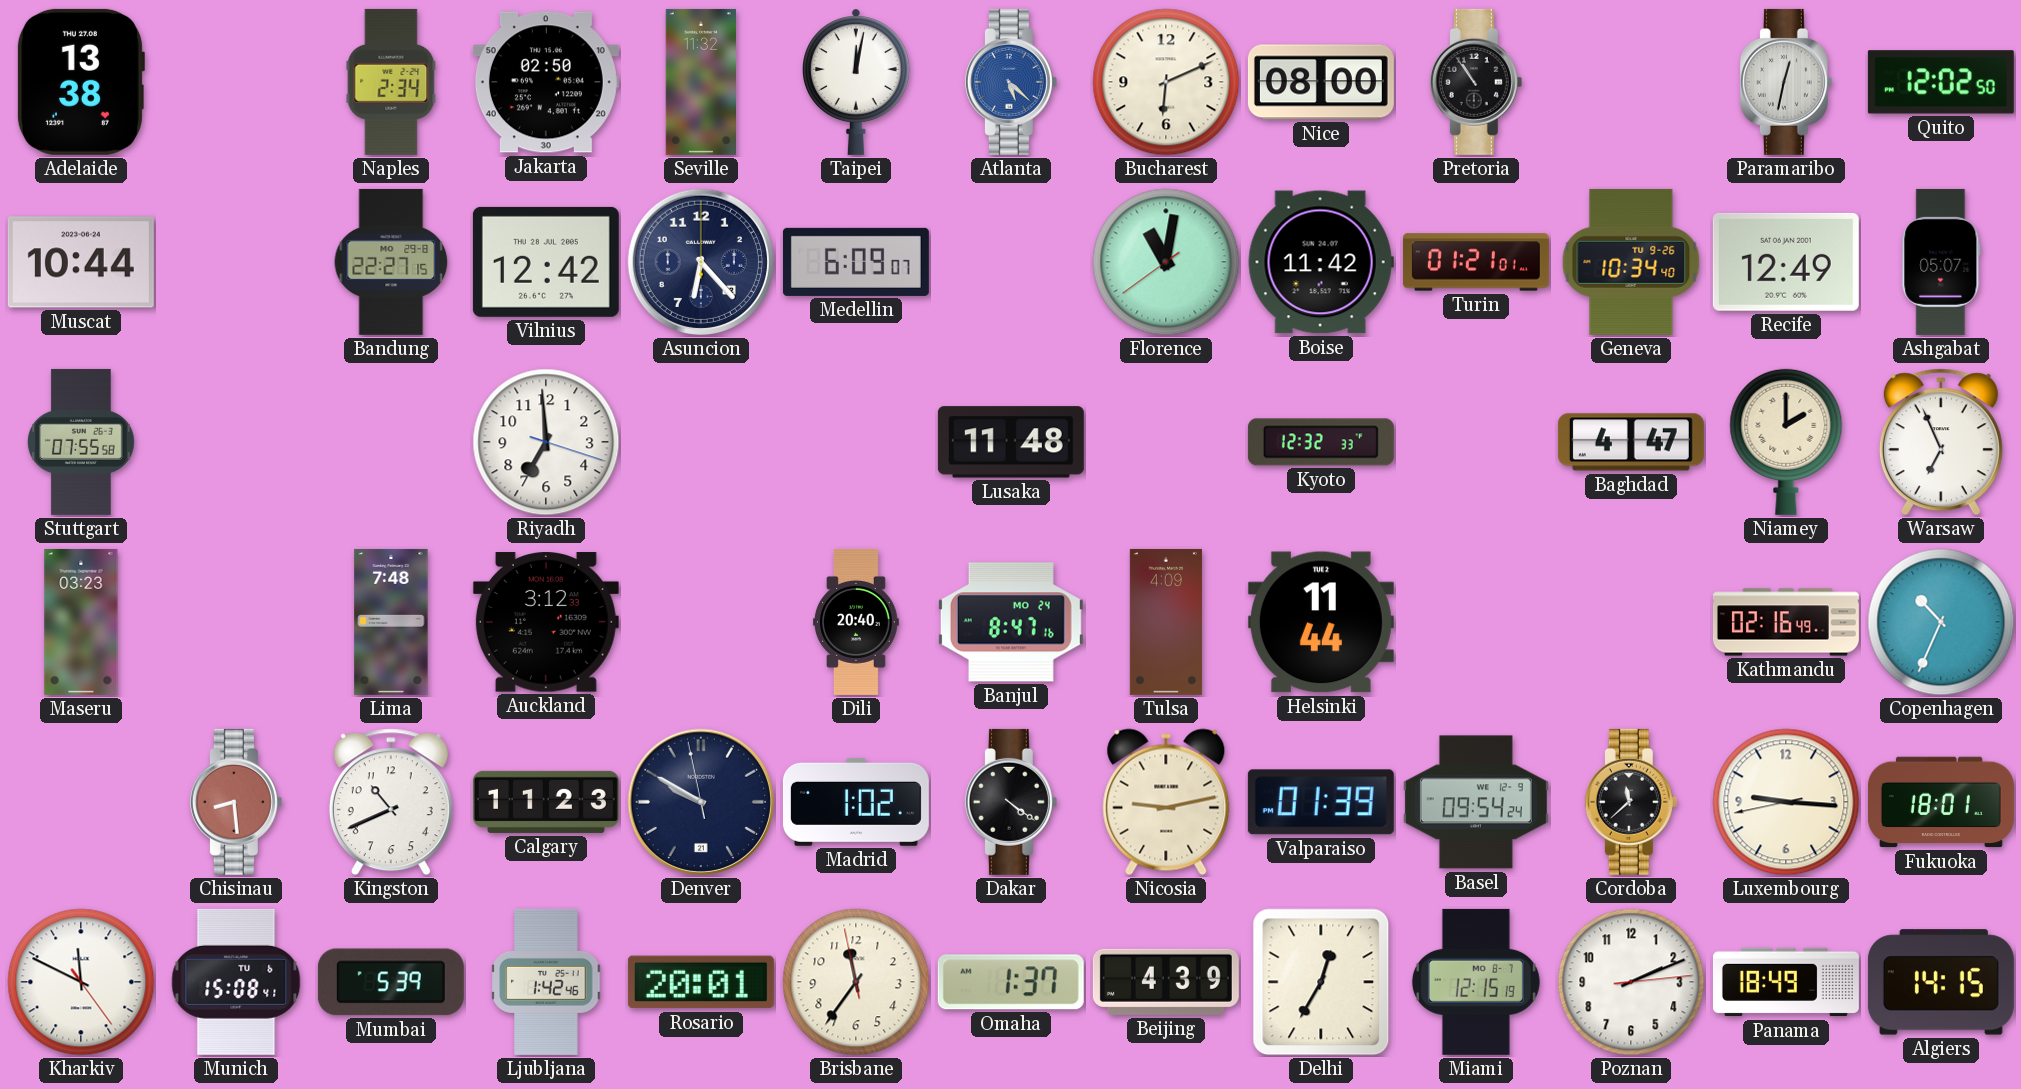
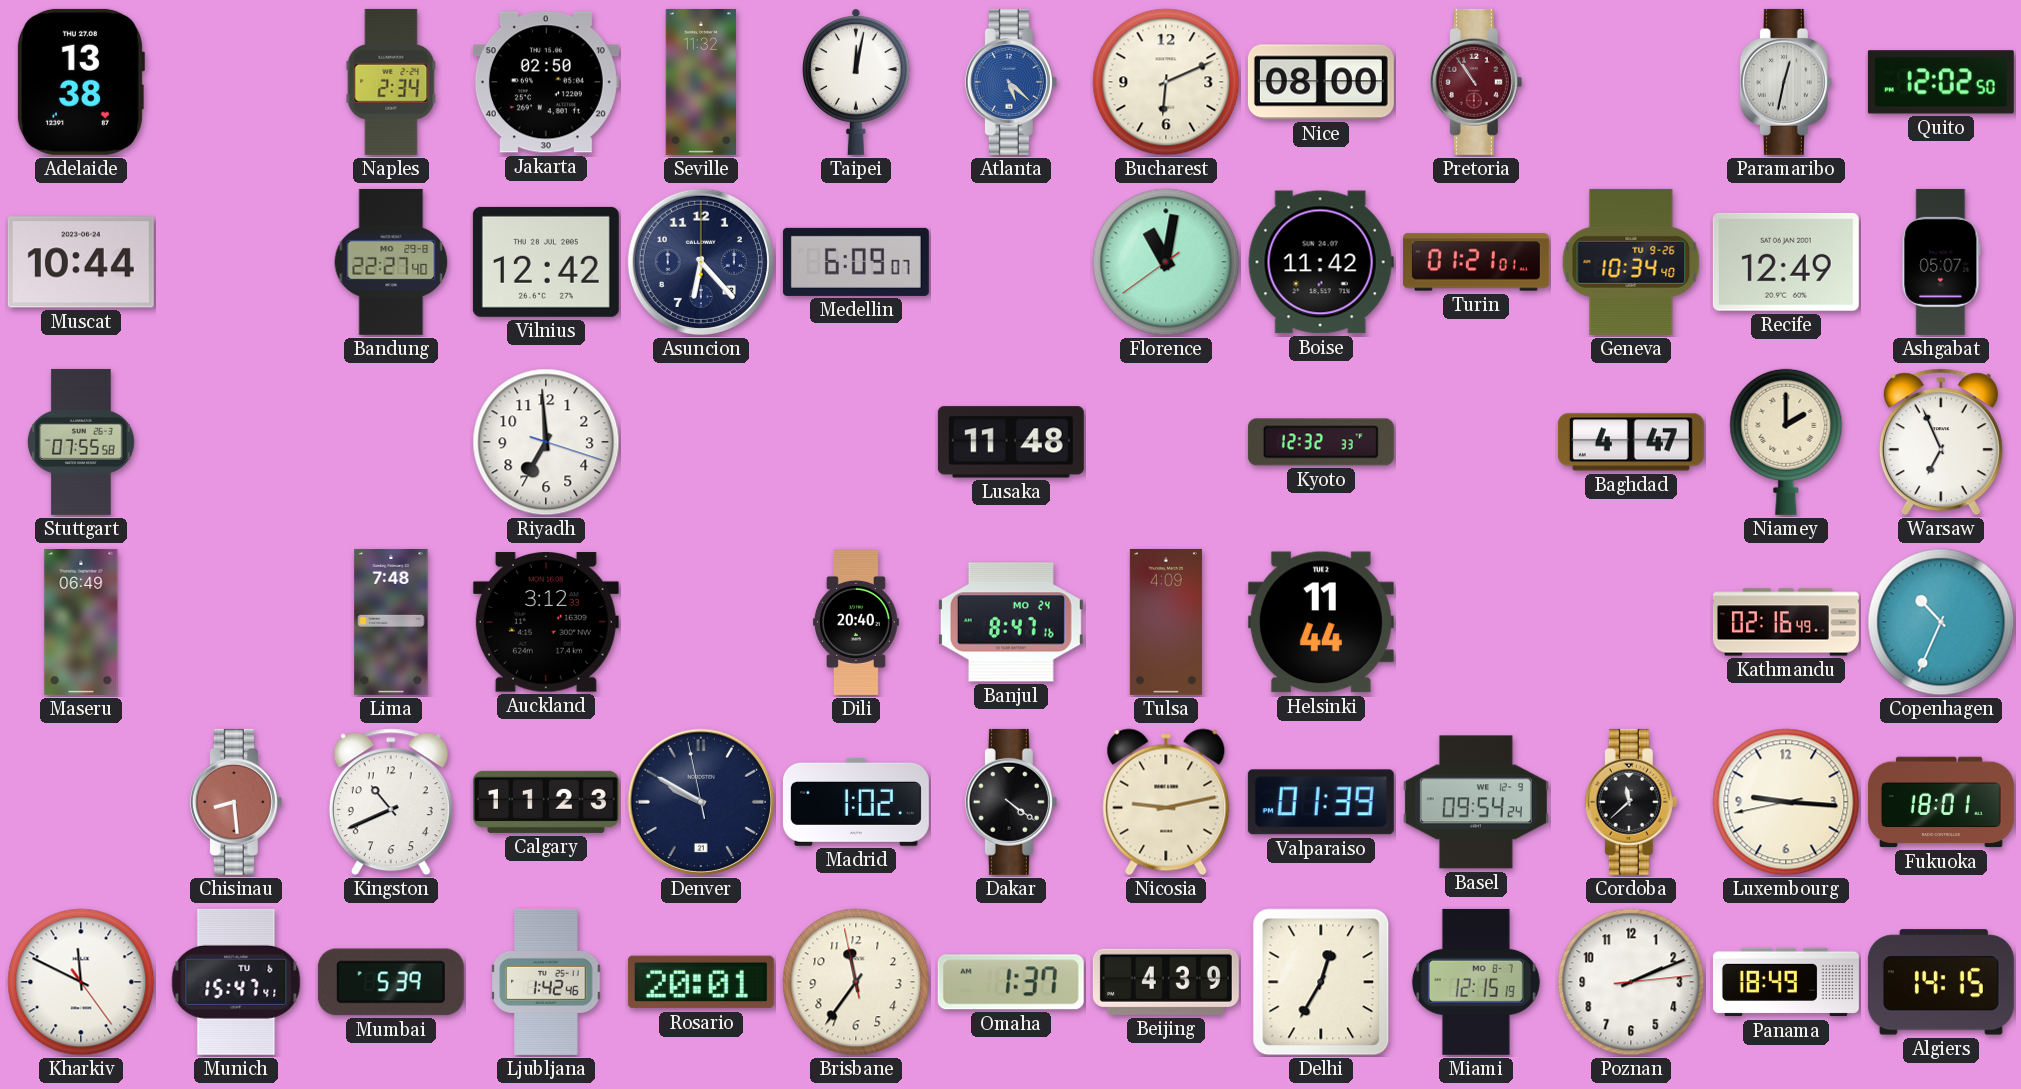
Pretoria dial: black -> burgundy
Bandung: 22:27:15 -> 22:27:40
Maseru: 03:23 -> 06:49
Munich: 15:08 -> 15:47
